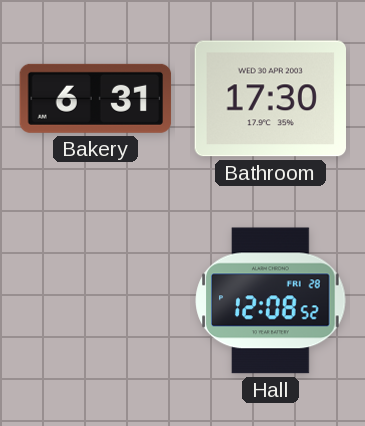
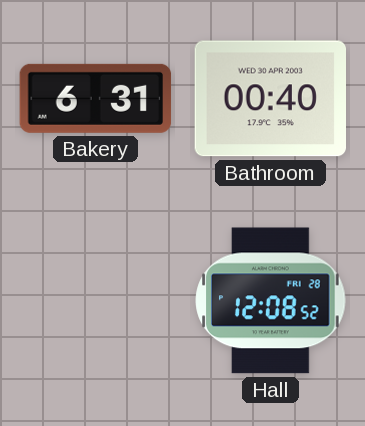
Bathroom: 17:30 -> 00:40
